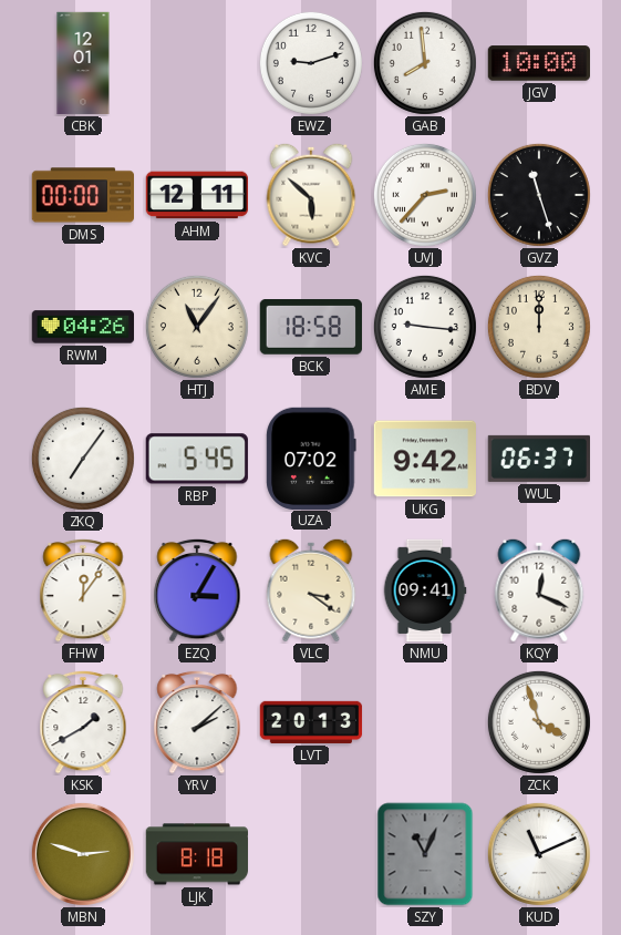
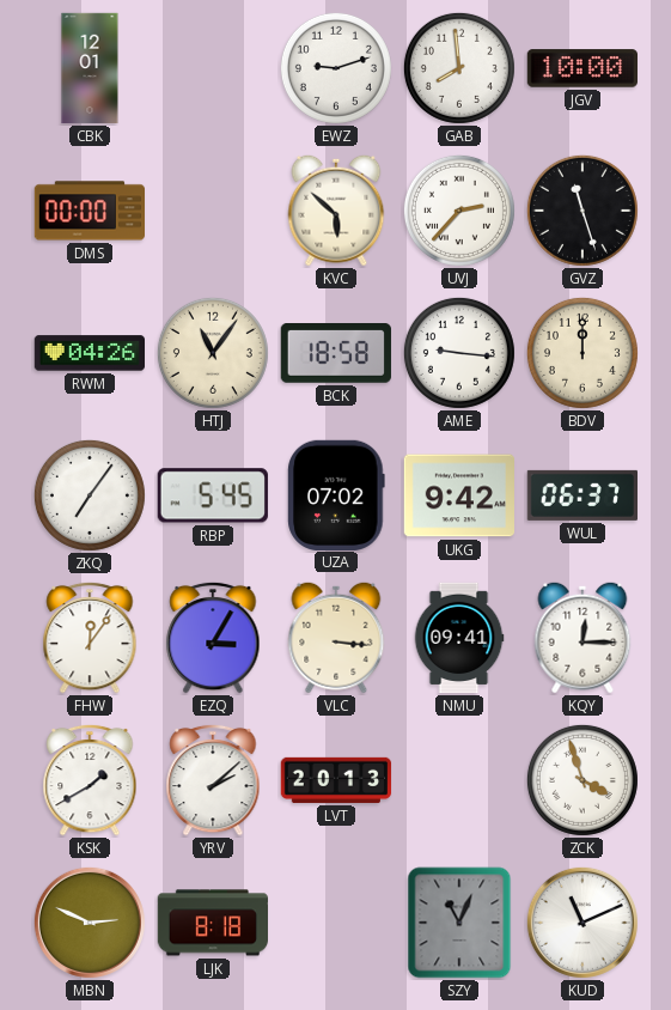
AHM: 12:11 -> none
VLC: 3:21 -> 3:16
KQY: 12:19 -> 12:15
MBN: 2:48 -> 2:49
